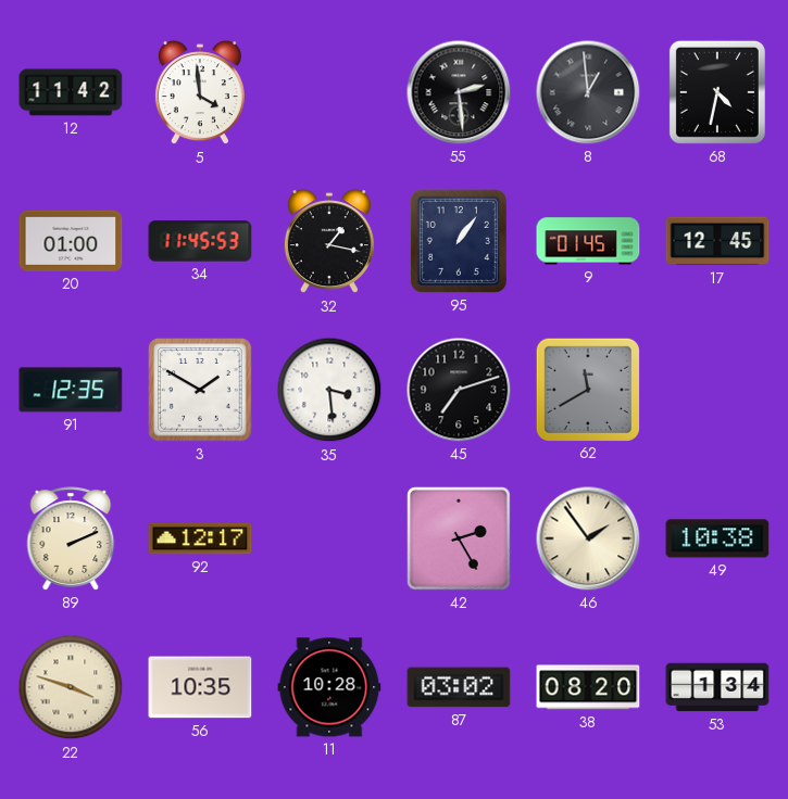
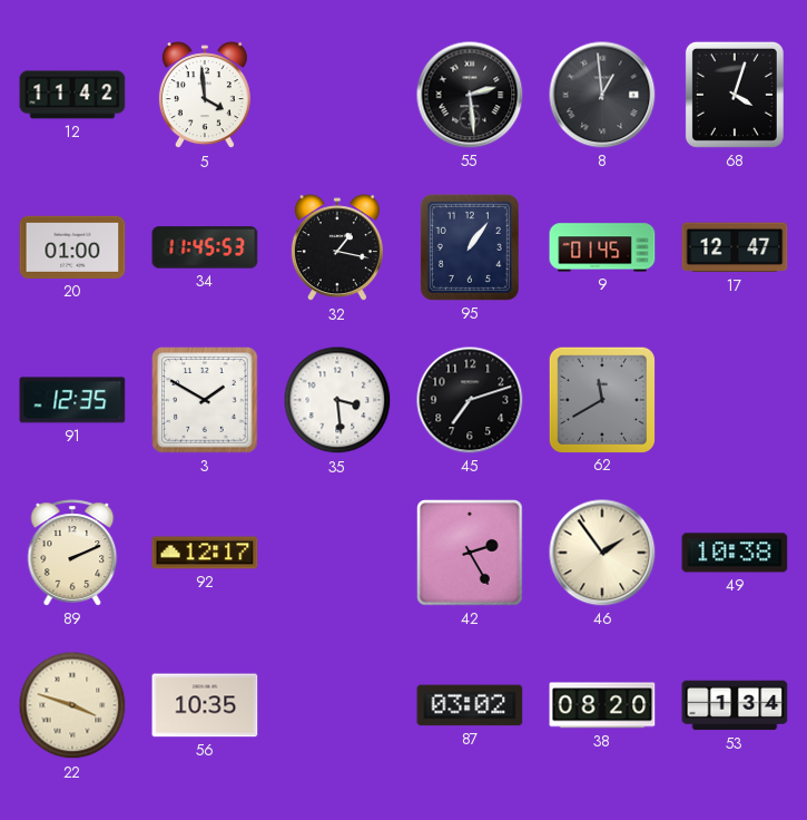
68: 4:32 -> 4:03
17: 12:45 -> 12:47
11: 10:28 -> none
